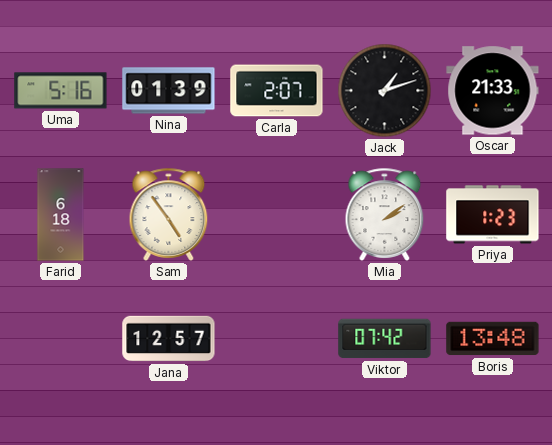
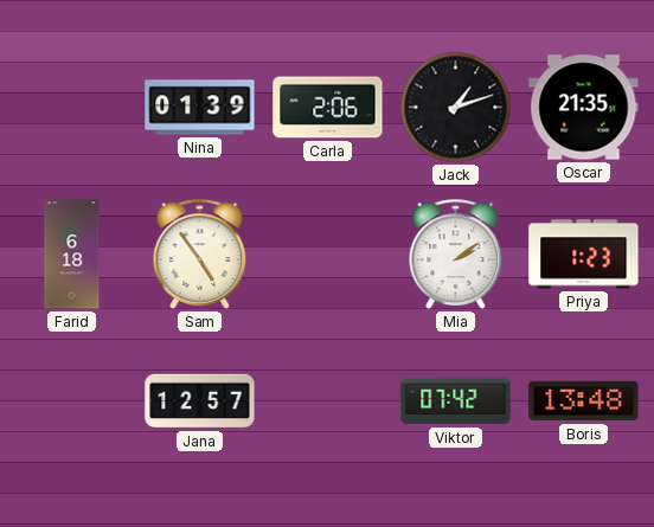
Uma: 5:16 -> none
Carla: 2:07 -> 2:06
Oscar: 21:33 -> 21:35
